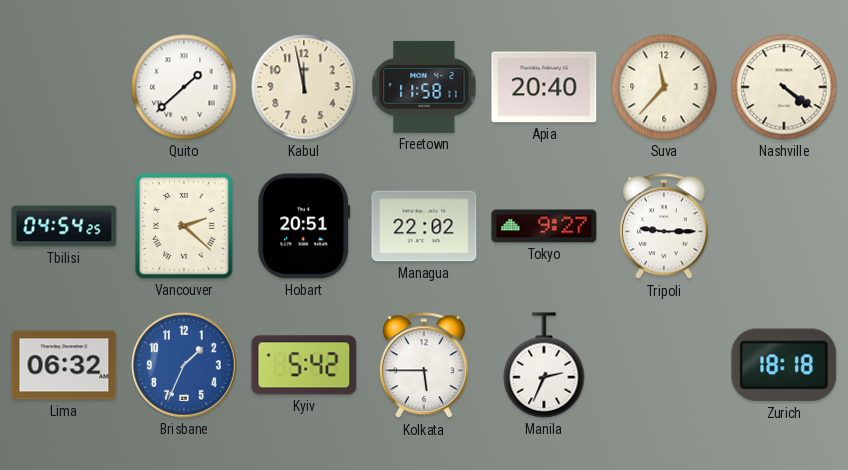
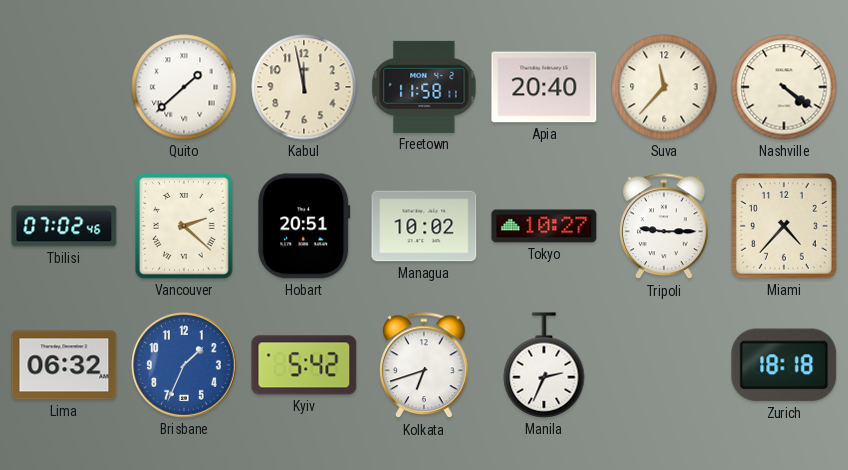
Tbilisi: 04:54 -> 07:02
Managua: 22:02 -> 10:02
Tokyo: 9:27 -> 10:27
Miami: none -> 4:37
Kolkata: 5:45 -> 6:42
